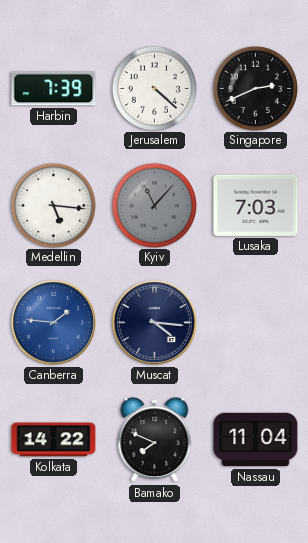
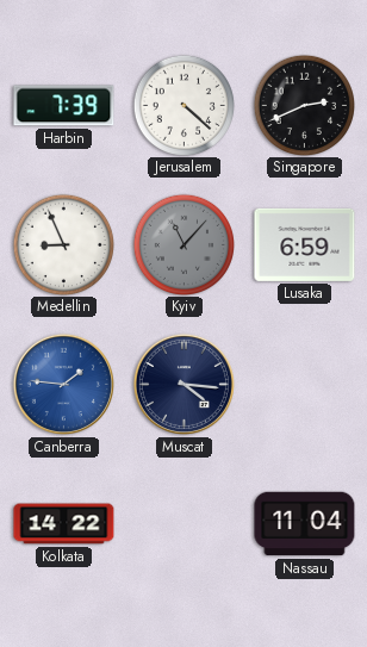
Medellin: 5:16 -> 8:56
Lusaka: 7:03 -> 6:59
Bamako: 7:49 -> none
